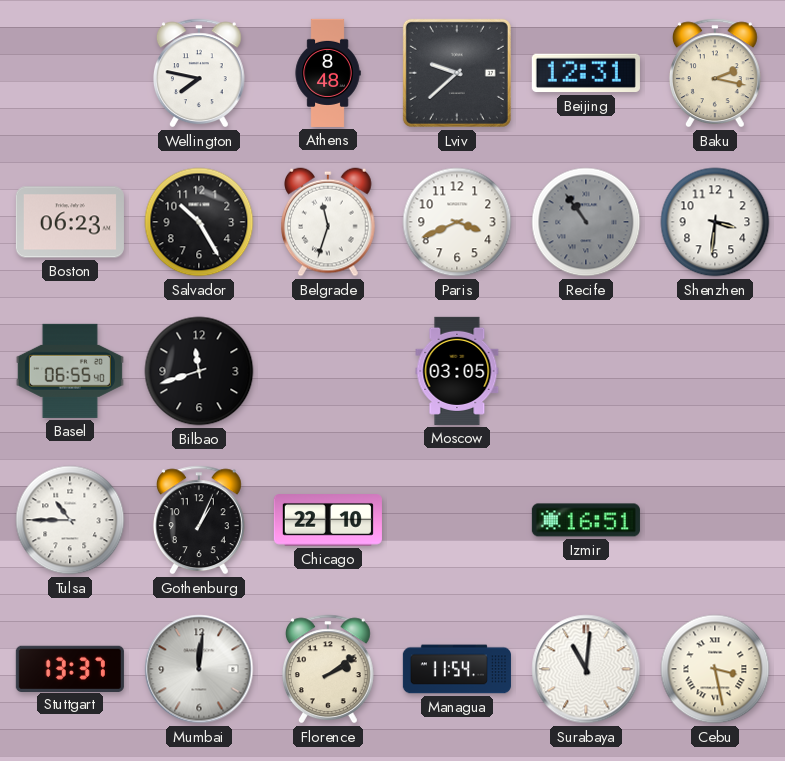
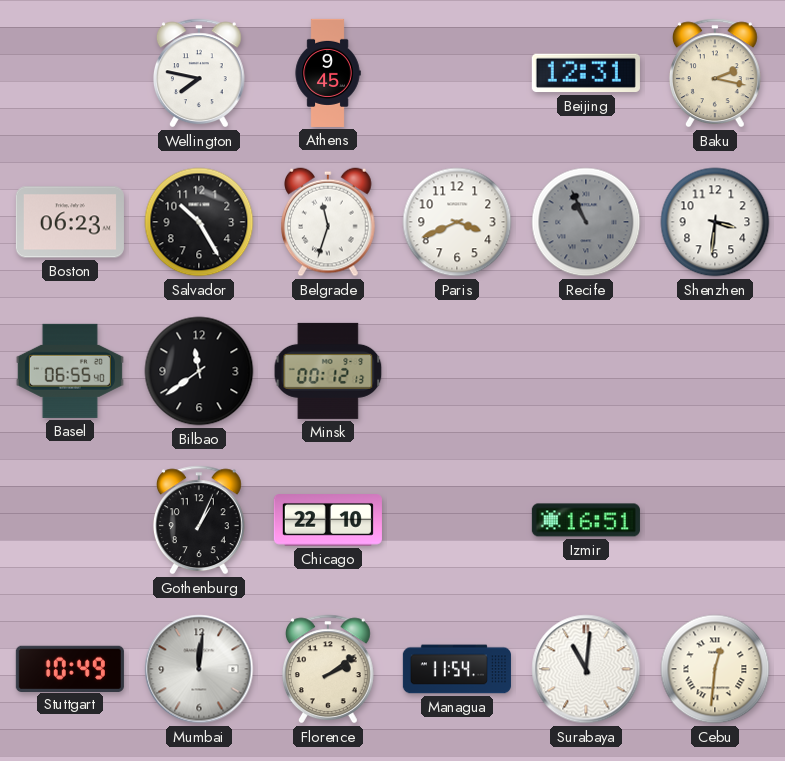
Athens: 8:48 -> 9:45
Lviv: 9:38 -> none
Recife: 10:54 -> 10:56
Bilbao: 11:42 -> 11:39
Minsk: none -> 00:12
Moscow: 03:05 -> none
Tulsa: 10:45 -> none
Stuttgart: 13:37 -> 10:49
Cebu: 3:28 -> 12:31
